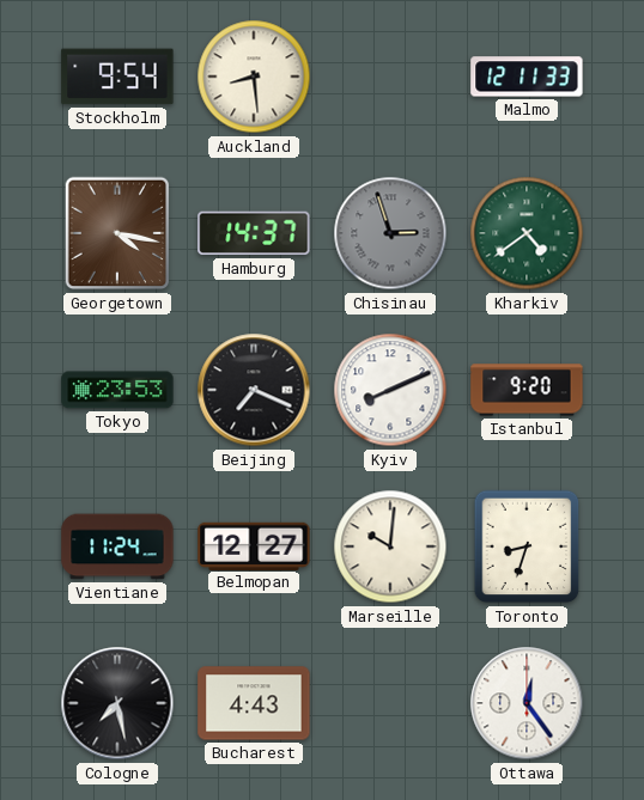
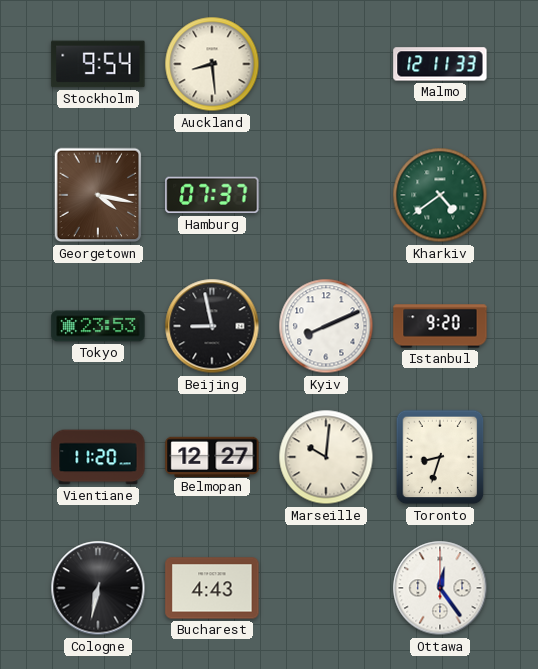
Hamburg: 14:37 -> 07:37
Chisinau: 2:57 -> none
Beijing: 7:19 -> 8:58
Vientiane: 11:24 -> 11:20
Cologne: 7:28 -> 6:32
